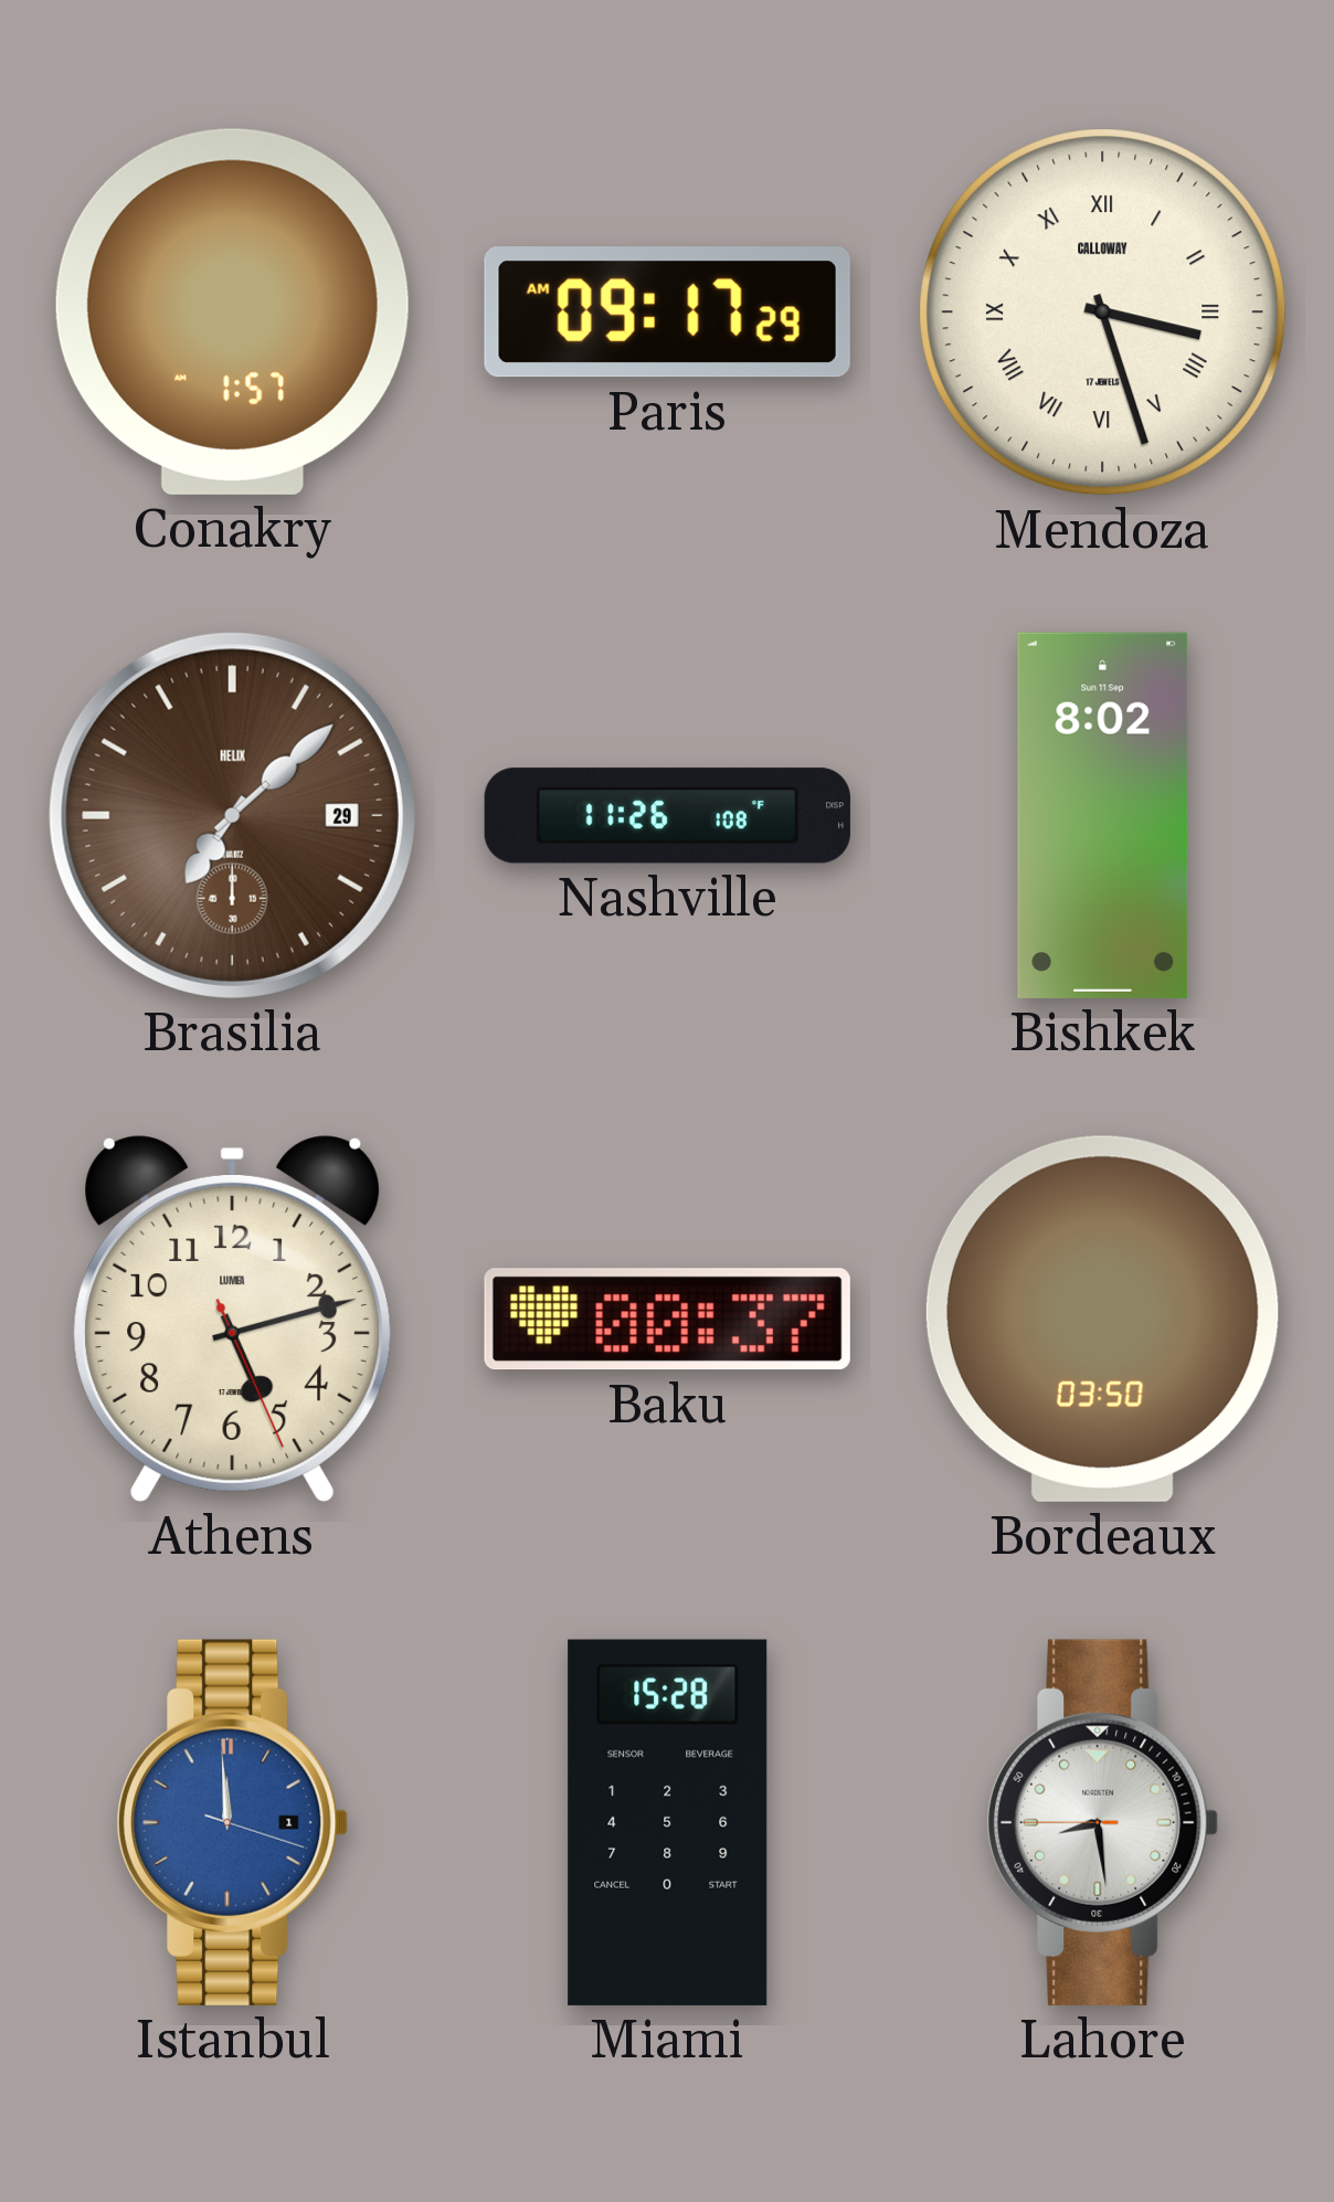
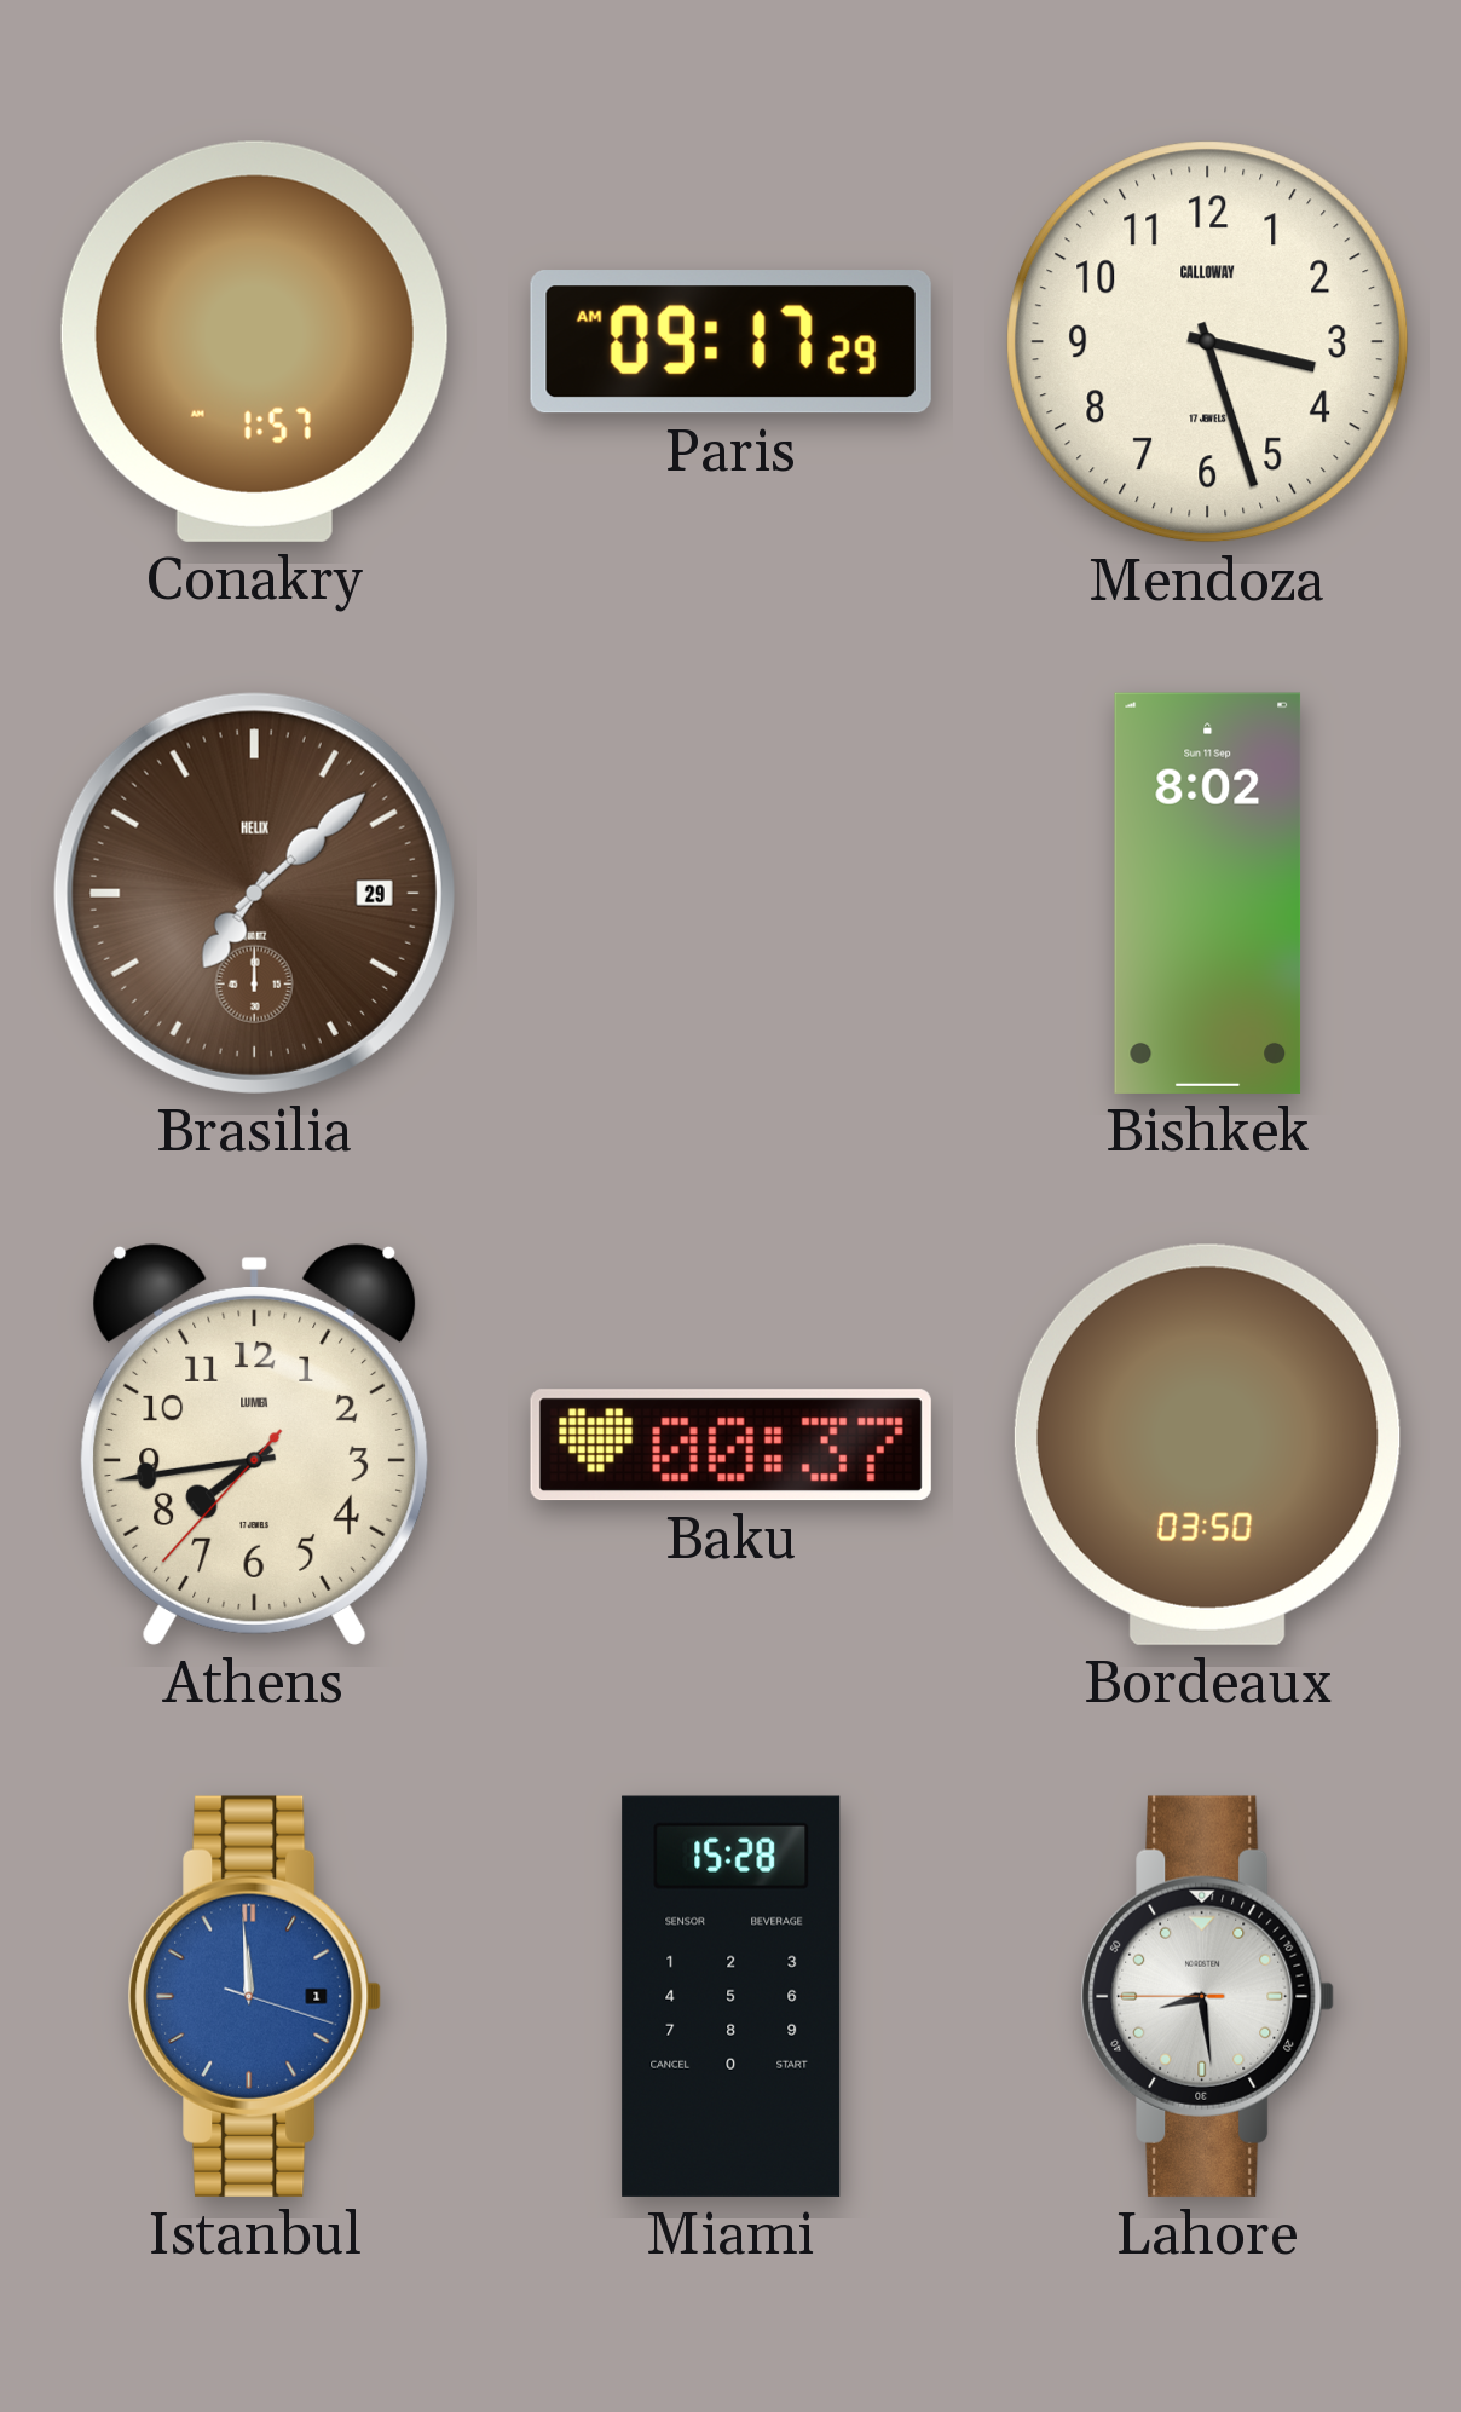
Mendoza numerals: Roman -> Arabic
Nashville: 11:26 -> none
Athens: 5:12 -> 7:43
